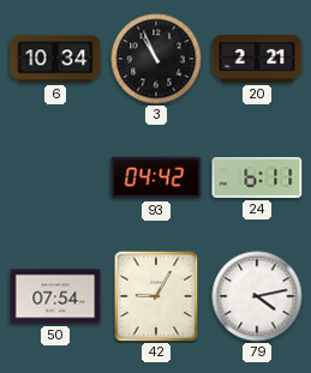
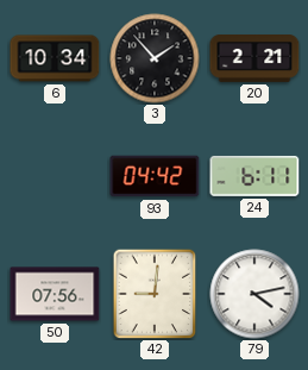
3: 10:56 -> 1:53
50: 07:54 -> 07:56
42: 9:05 -> 9:01
